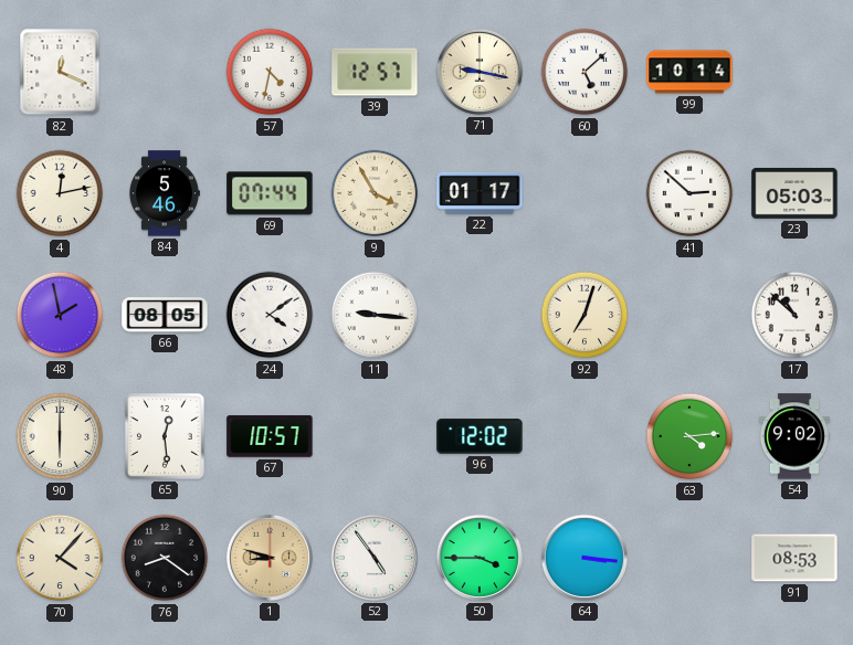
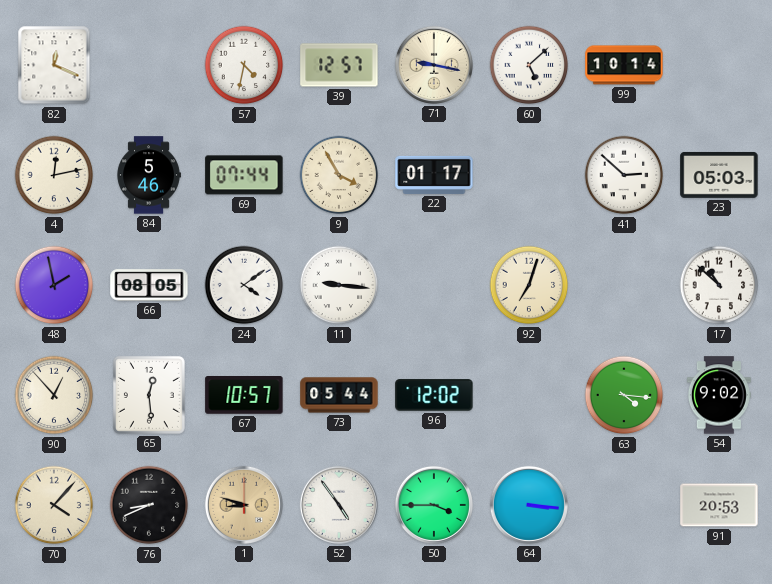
90: 6:00 -> 12:53
73: none -> 05:44
63: 4:14 -> 4:16
76: 8:21 -> 8:41
91: 08:53 -> 20:53
